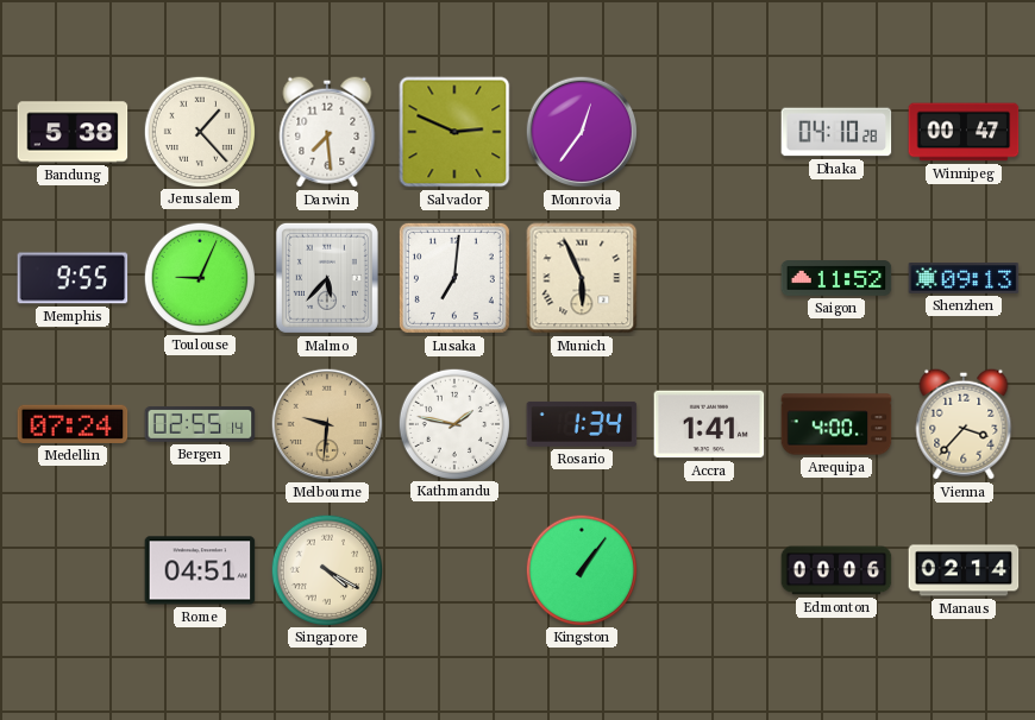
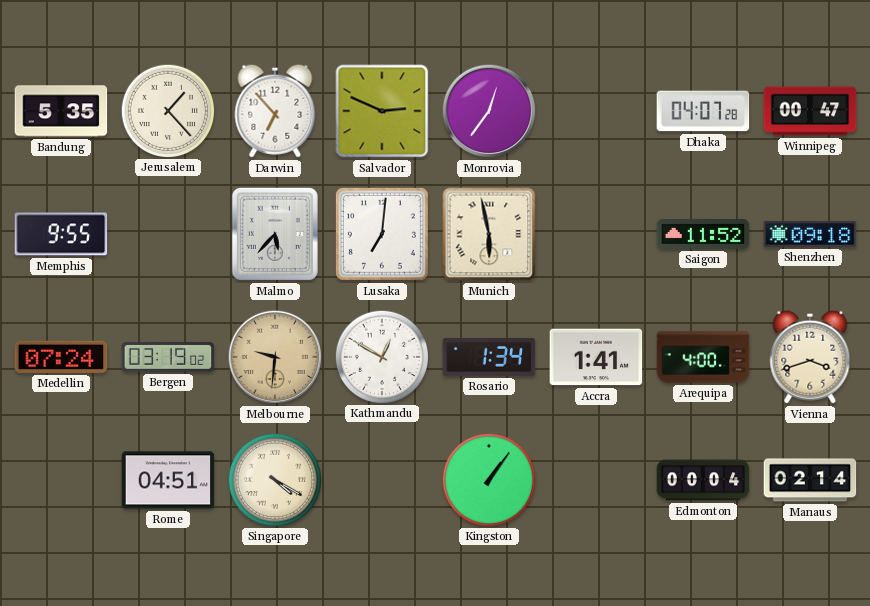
Bandung: 5:38 -> 5:35
Darwin: 7:29 -> 6:53
Dhaka: 04:10 -> 04:07
Toulouse: 9:04 -> none
Munich: 5:56 -> 5:58
Shenzhen: 09:13 -> 09:18
Bergen: 02:55 -> 03:19
Kathmandu: 1:47 -> 12:50
Vienna: 3:37 -> 3:42
Edmonton: 00:06 -> 00:04
